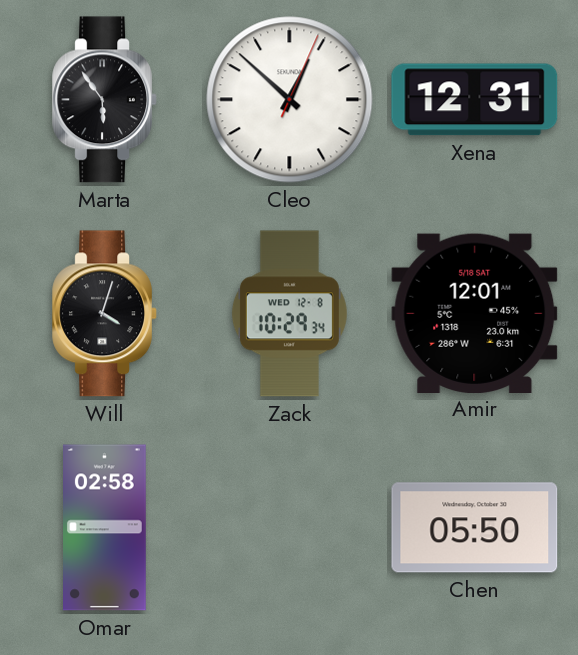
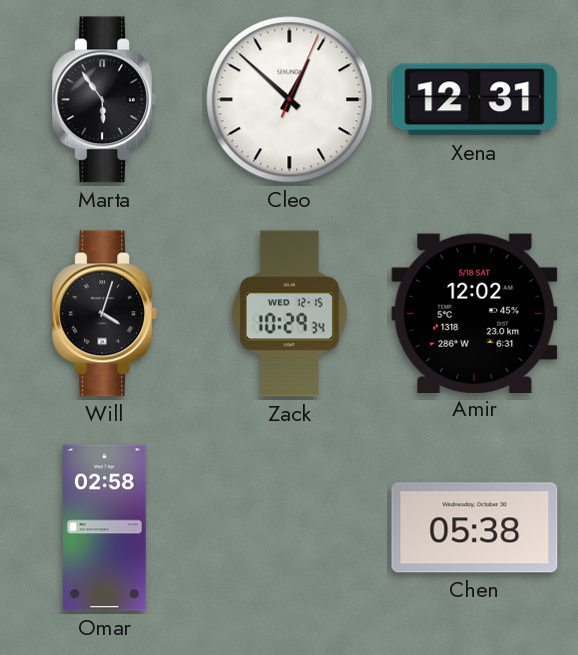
Zack date: WED 12-8 -> WED 12-15
Amir: 12:01 -> 12:02
Chen: 05:50 -> 05:38
